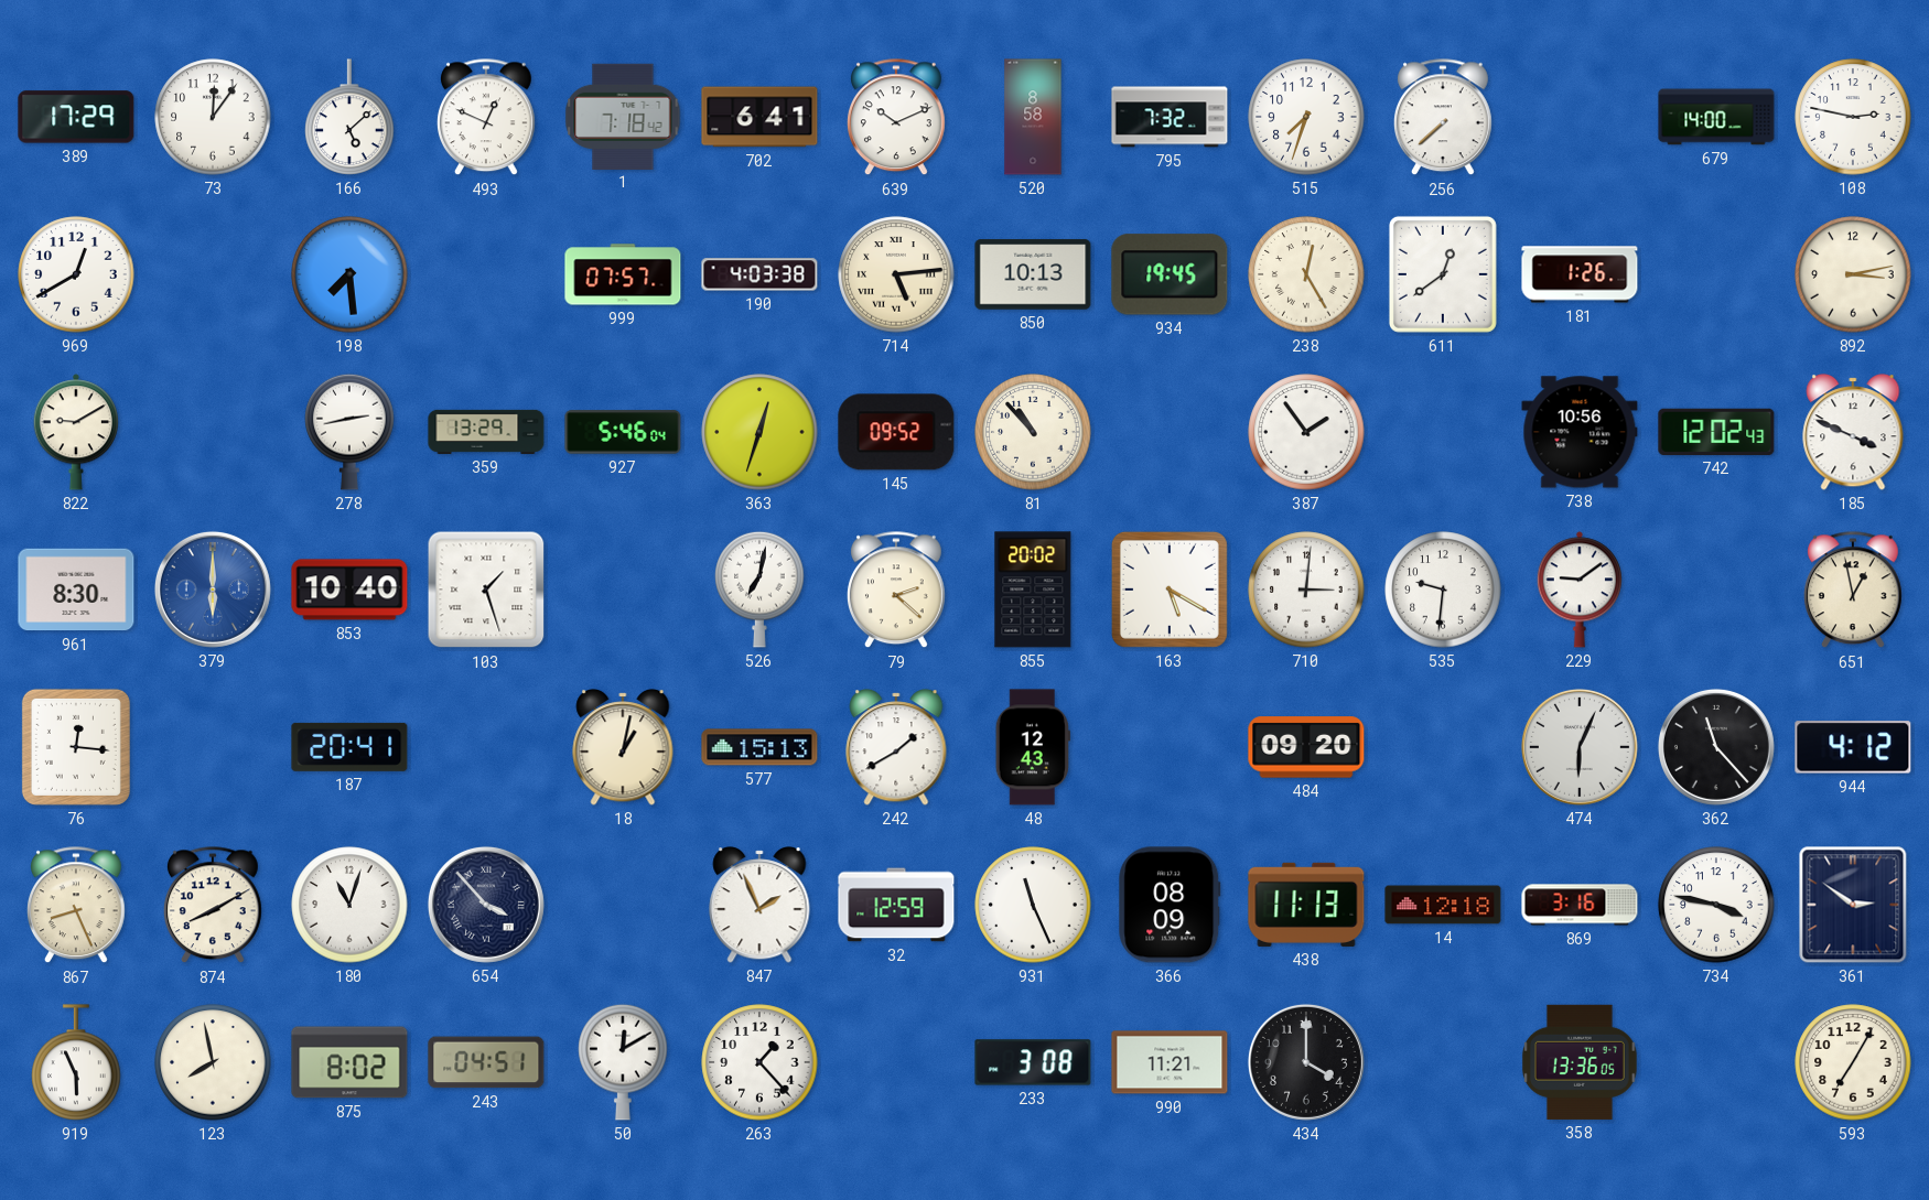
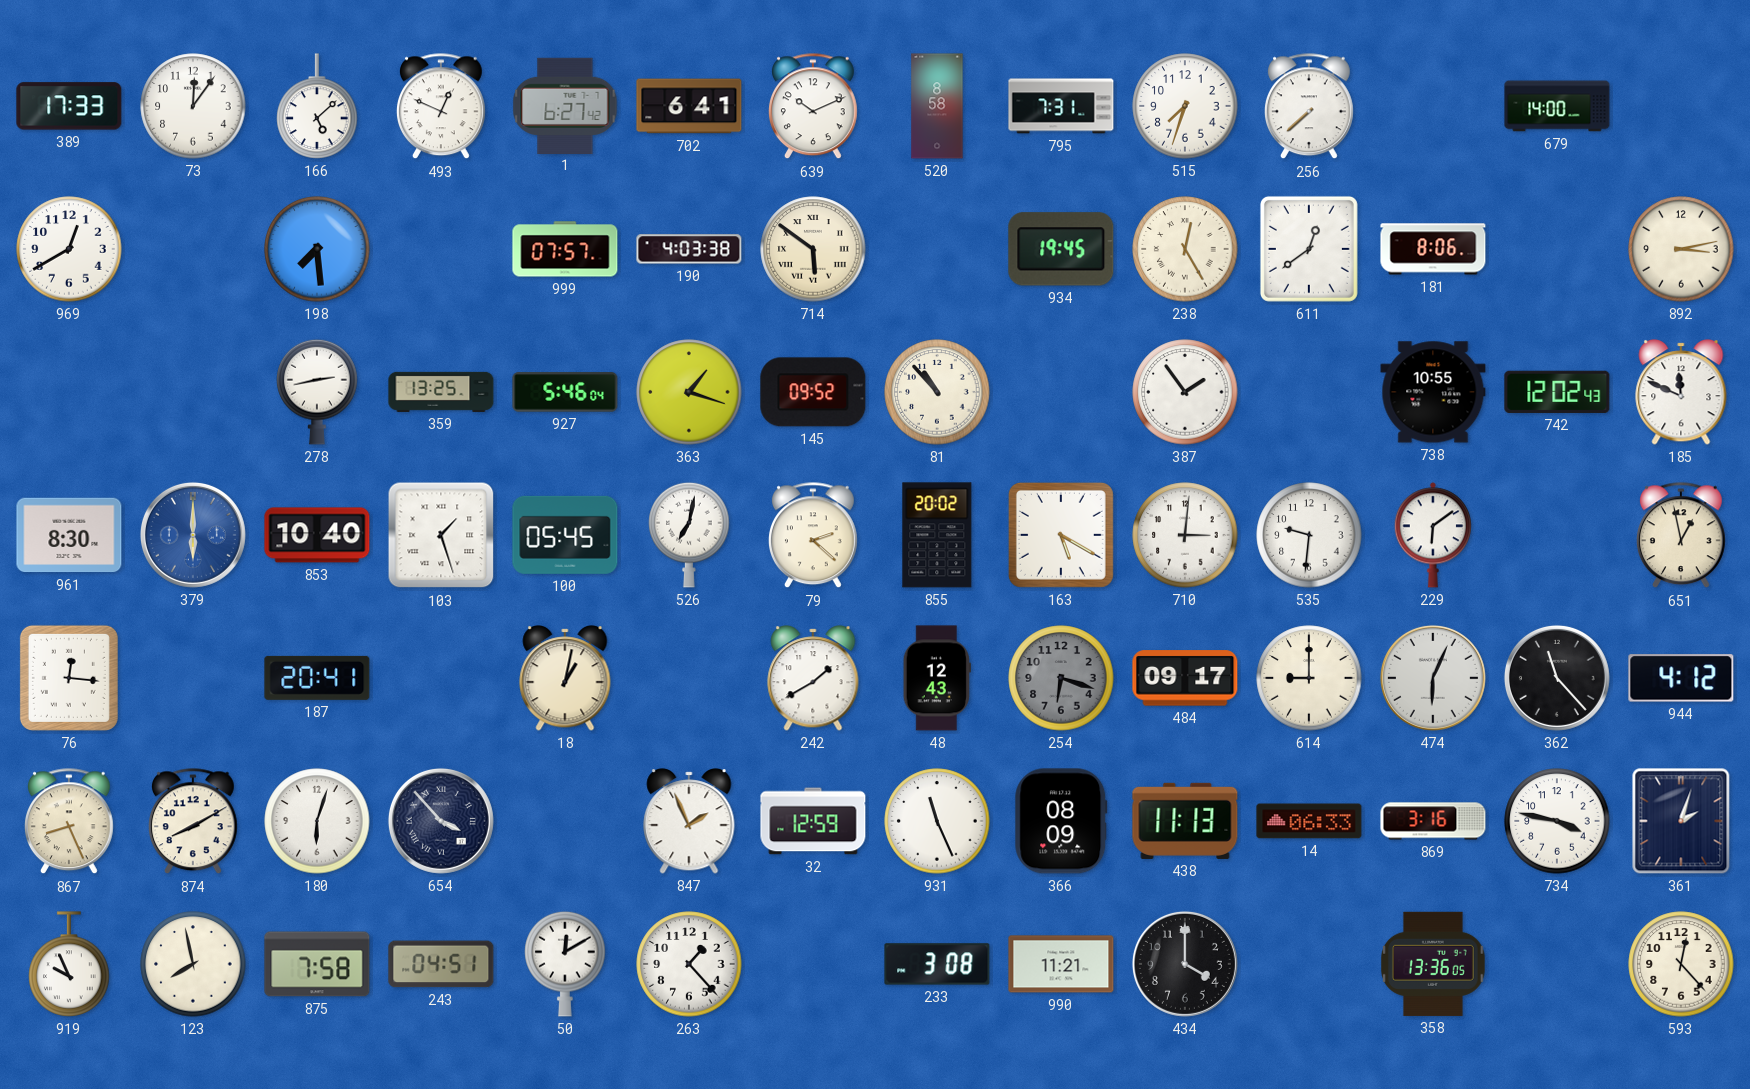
389: 17:29 -> 17:33
1: 7:18 -> 6:27
795: 7:32 -> 7:31
108: 2:47 -> none
714: 5:14 -> 5:51
850: 10:13 -> none
181: 1:26 -> 8:06
822: 9:10 -> none
359: 13:29 -> 13:25
363: 12:33 -> 1:18
738: 10:56 -> 10:55
185: 3:49 -> 11:49
100: none -> 05:45
229: 9:09 -> 6:09
577: 15:13 -> none
254: none -> 6:18
484: 09:20 -> 09:17
614: none -> 9:00
180: 11:03 -> 6:03
14: 12:18 -> 06:33
361: 2:51 -> 2:03
919: 5:56 -> 9:56
875: 8:02 -> 7:58
593: 7:05 -> 12:23
